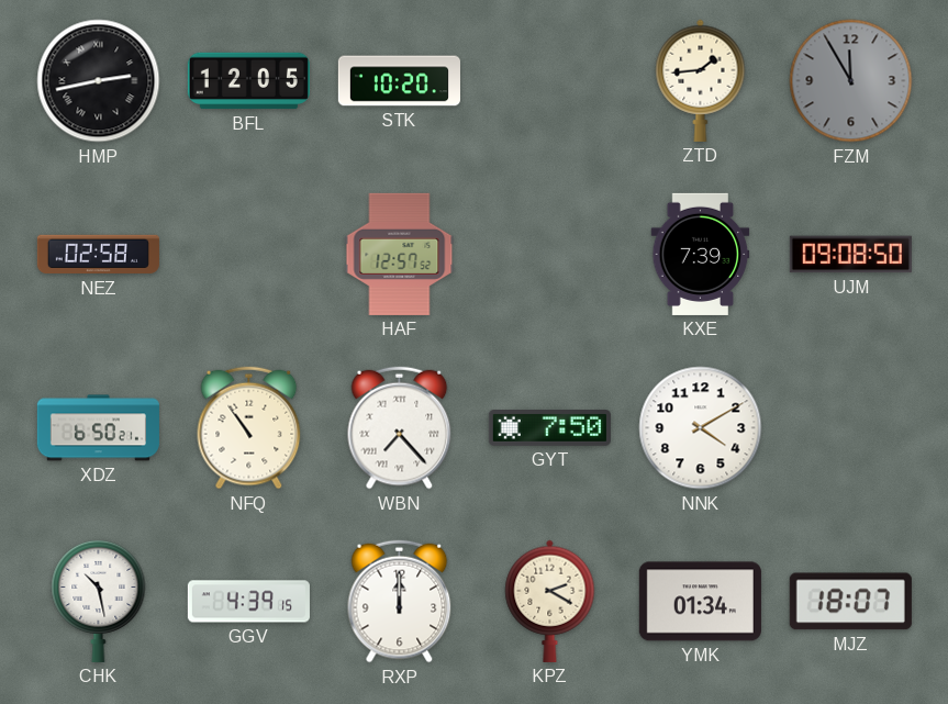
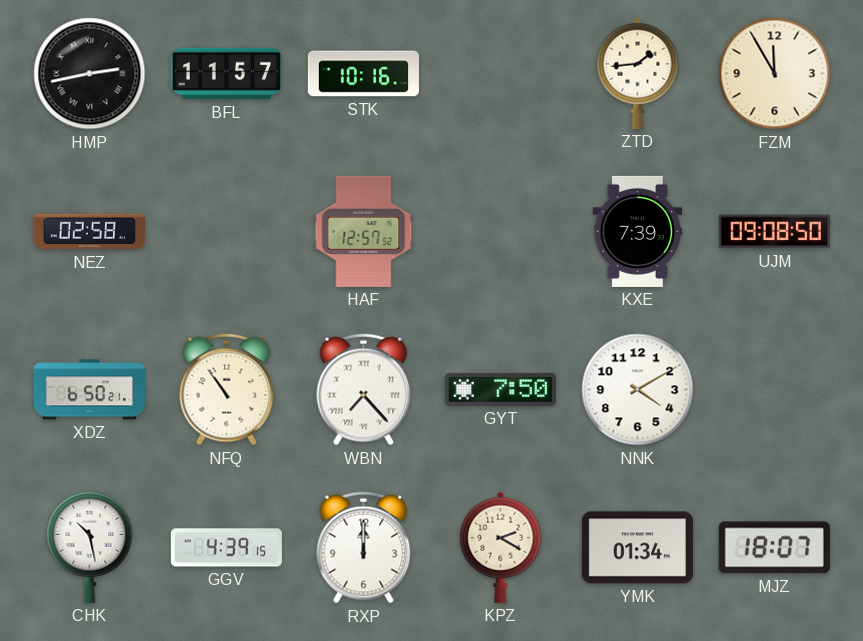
BFL: 12:05 -> 11:57
STK: 10:20 -> 10:16
FZM dial: grey -> cream
